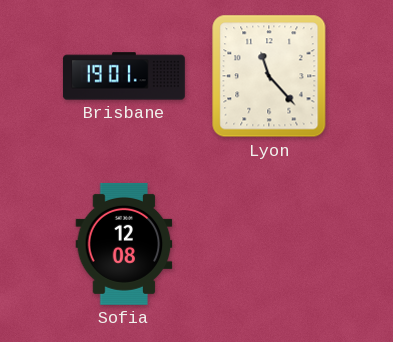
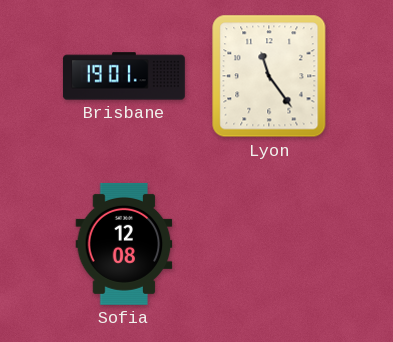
Lyon: 11:23 -> 11:24
